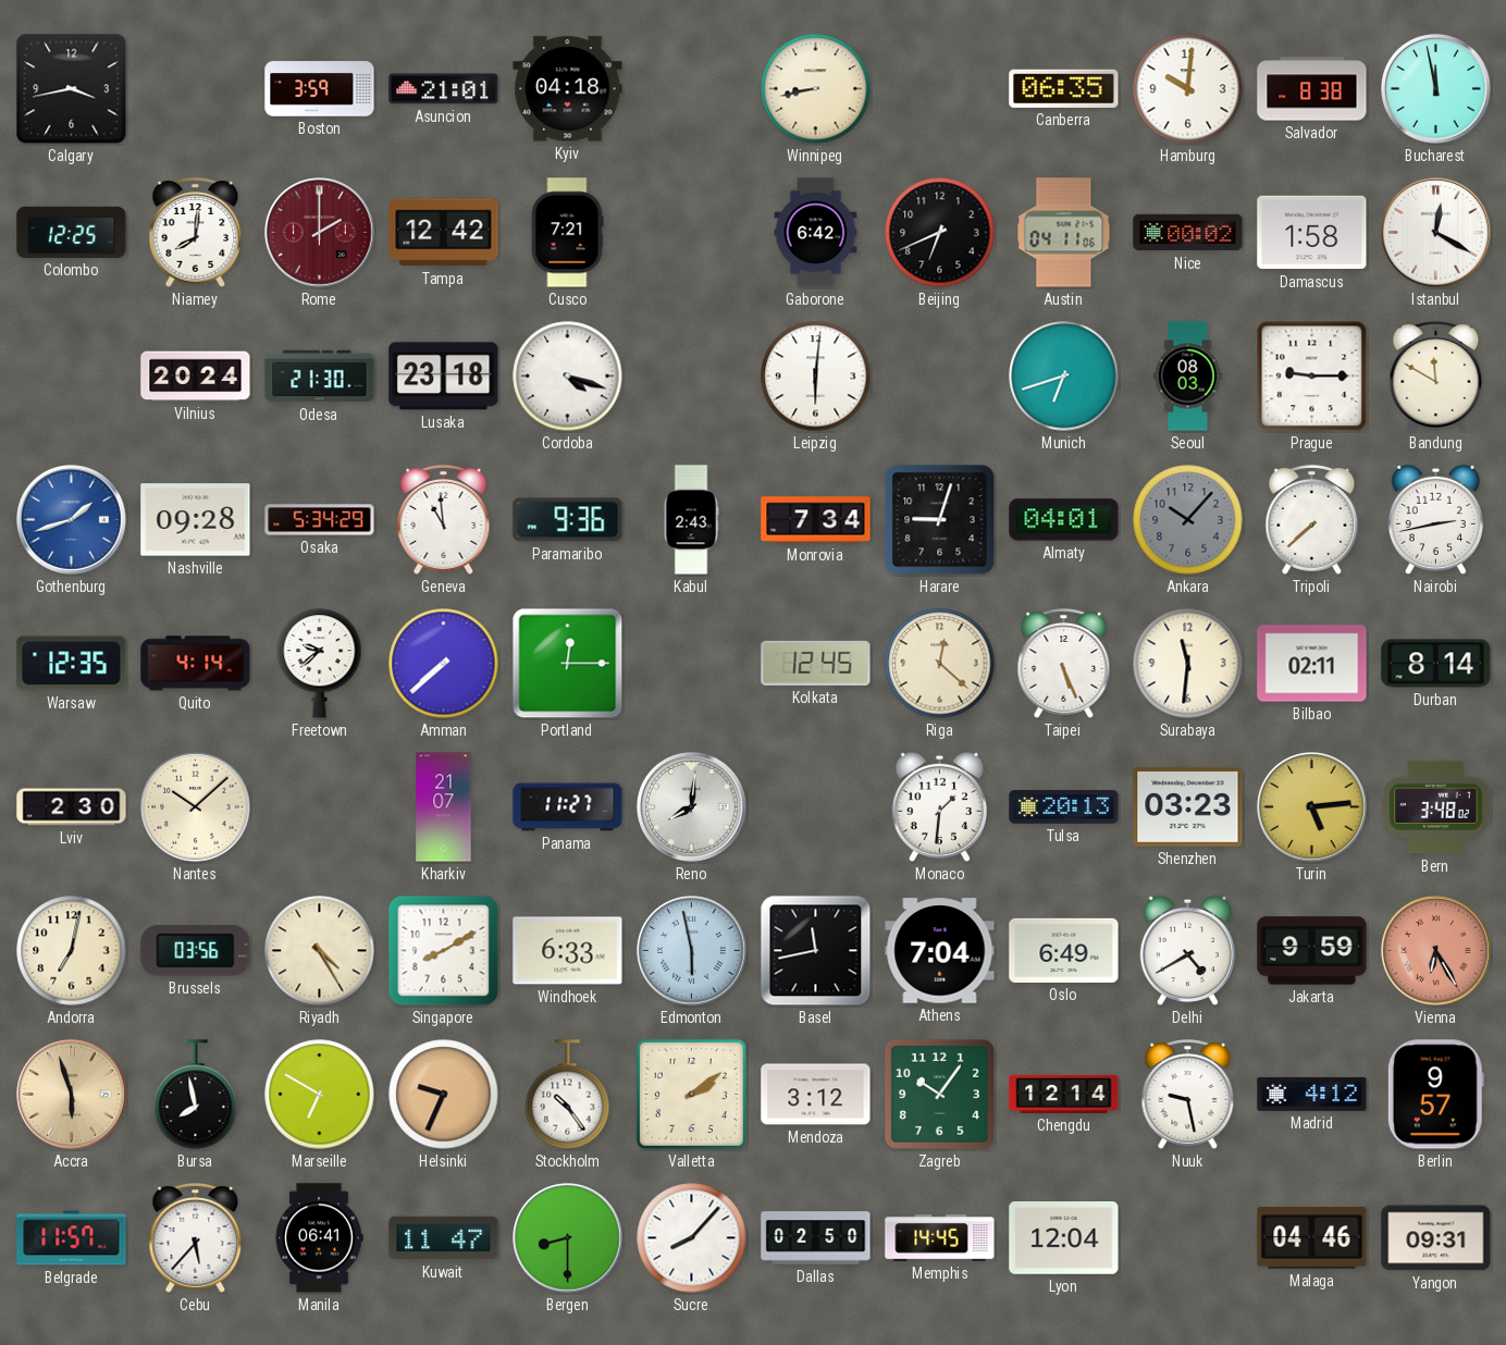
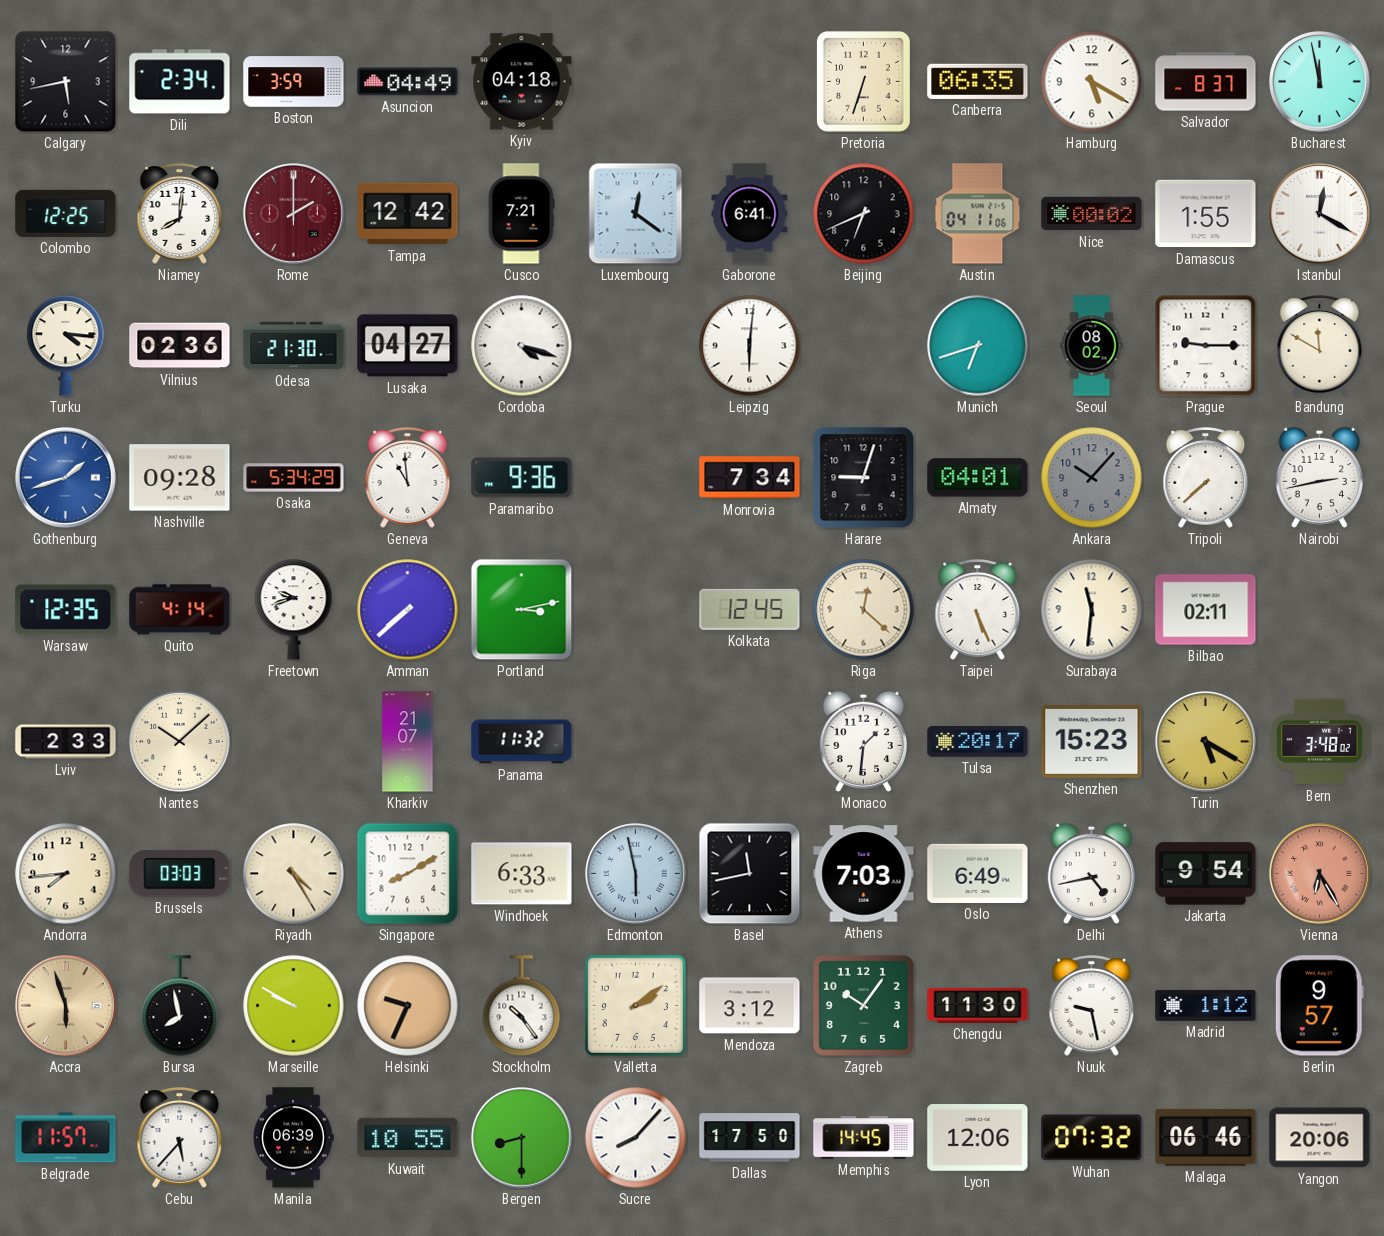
Calgary: 3:43 -> 5:43
Dili: none -> 2:34
Asuncion: 21:01 -> 04:49
Winnipeg: 8:43 -> none
Pretoria: none -> 6:33
Hamburg: 10:01 -> 5:20
Salvador: 8:38 -> 8:37
Luxembourg: none -> 12:21
Gaborone: 6:42 -> 6:41
Damascus: 1:58 -> 1:55
Turku: none -> 4:16
Vilnius: 20:24 -> 02:36
Lusaka: 23:18 -> 04:27
Seoul: 08:03 -> 08:02
Kabul: 2:43 -> none
Freetown: 9:38 -> 9:42
Portland: 12:15 -> 3:13
Durban: 8:14 -> none
Lviv: 2:30 -> 2:33
Panama: 11:27 -> 11:32
Reno: 8:01 -> none
Tulsa: 20:13 -> 20:17
Shenzhen: 03:23 -> 15:23
Turin: 5:14 -> 5:20
Andorra: 7:02 -> 7:44
Brussels: 03:56 -> 03:03
Athens: 7:04 -> 7:03
Delhi: 4:40 -> 4:43
Jakarta: 9:59 -> 9:54
Marseille: 6:50 -> 9:50
Chengdu: 12:14 -> 11:30
Madrid: 4:12 -> 1:12
Manila: 06:41 -> 06:39
Kuwait: 11:47 -> 10:55
Dallas: 02:50 -> 17:50
Lyon: 12:04 -> 12:06
Wuhan: none -> 07:32
Malaga: 04:46 -> 06:46
Yangon: 09:31 -> 20:06
